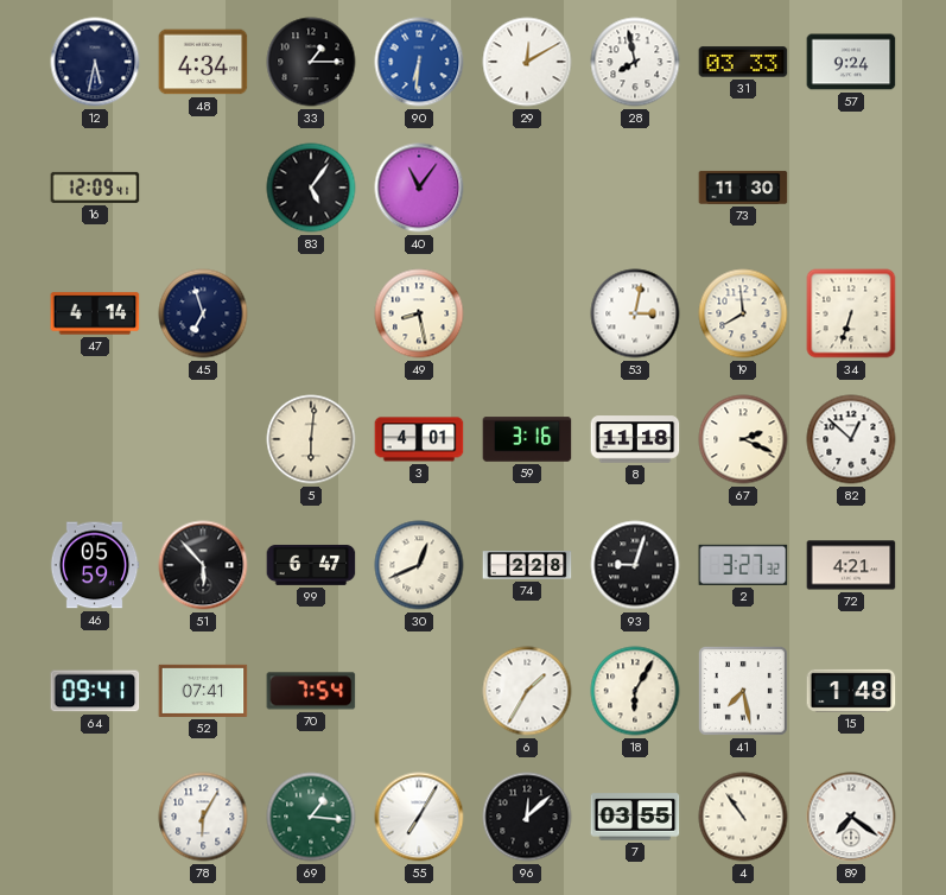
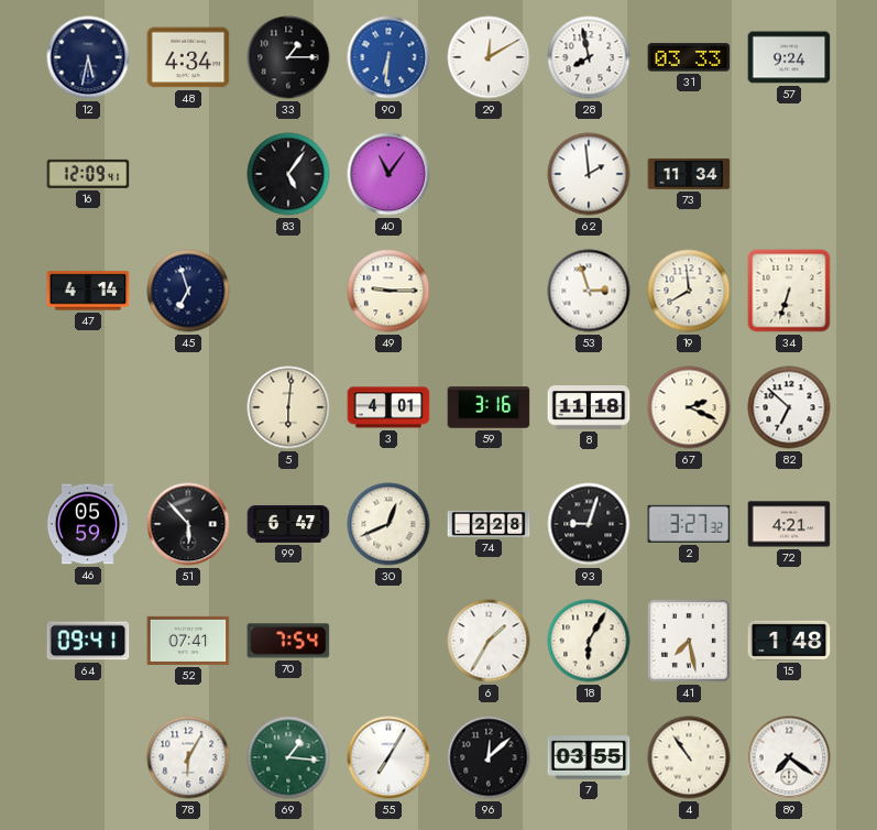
62: none -> 1:59
73: 11:30 -> 11:34
49: 8:28 -> 9:15
53: 3:02 -> 2:57
82: 12:52 -> 6:52
